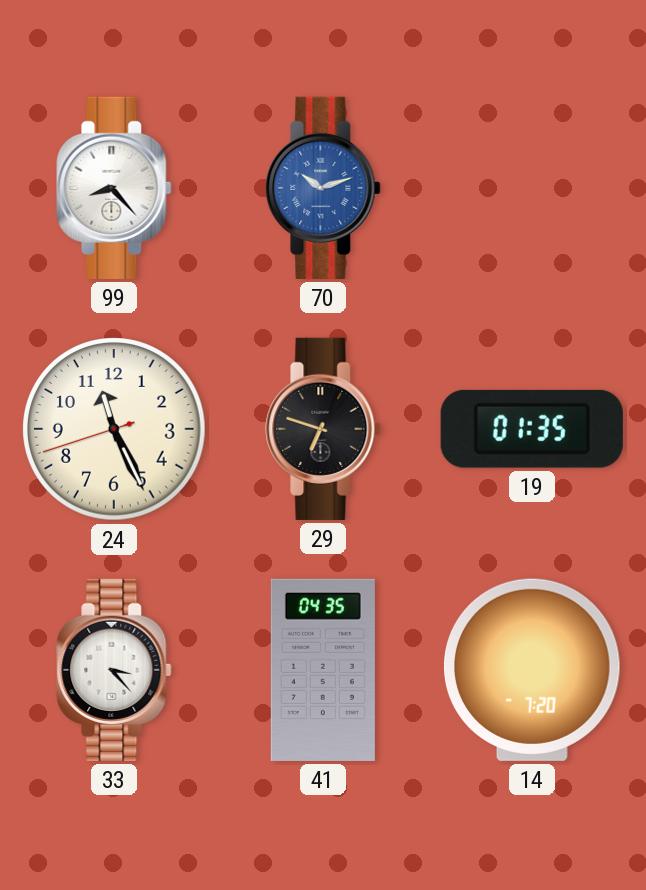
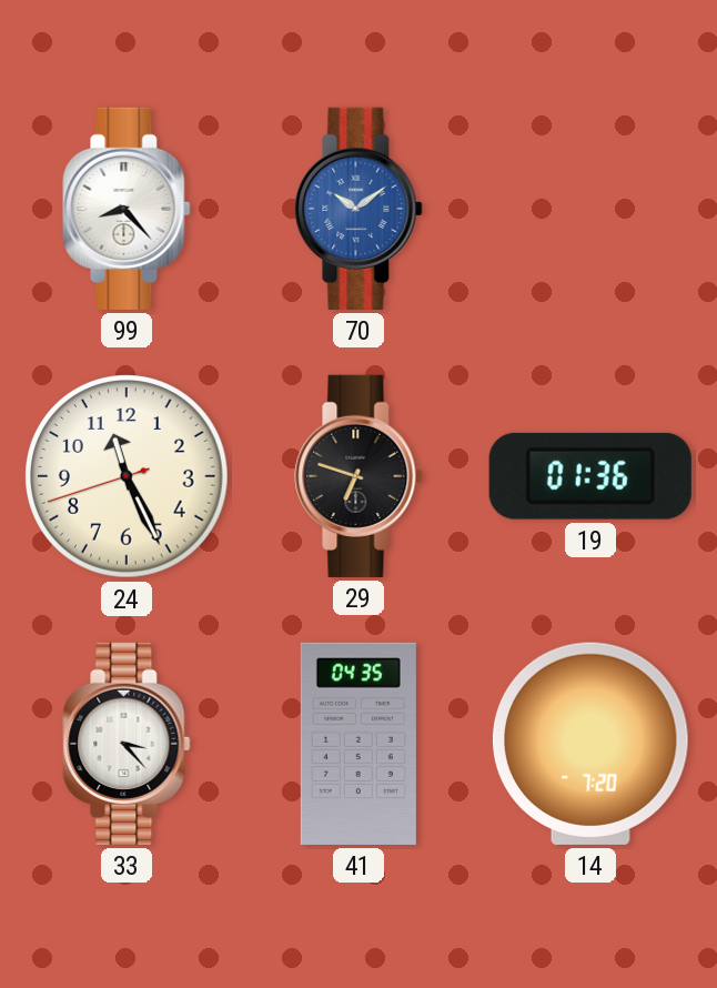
70: 10:12 -> 10:09
19: 01:35 -> 01:36
